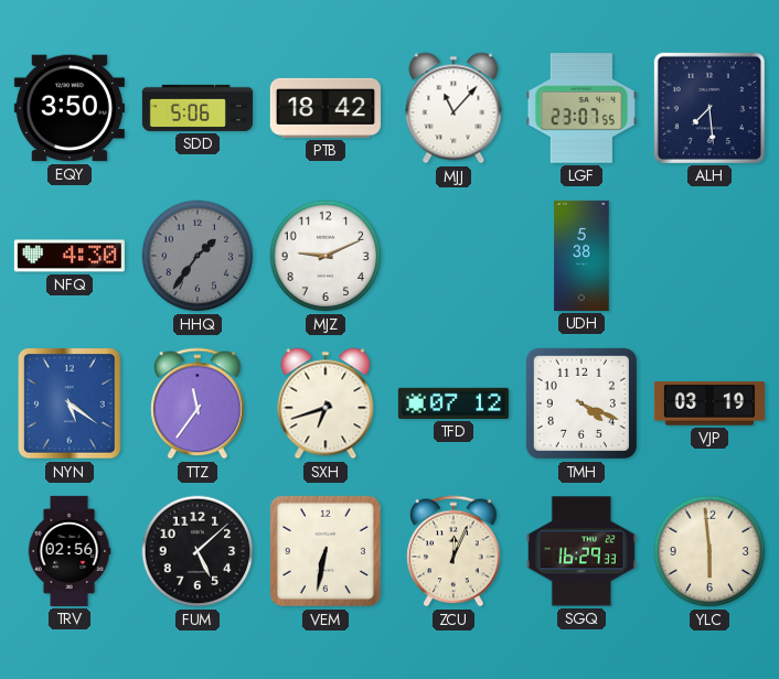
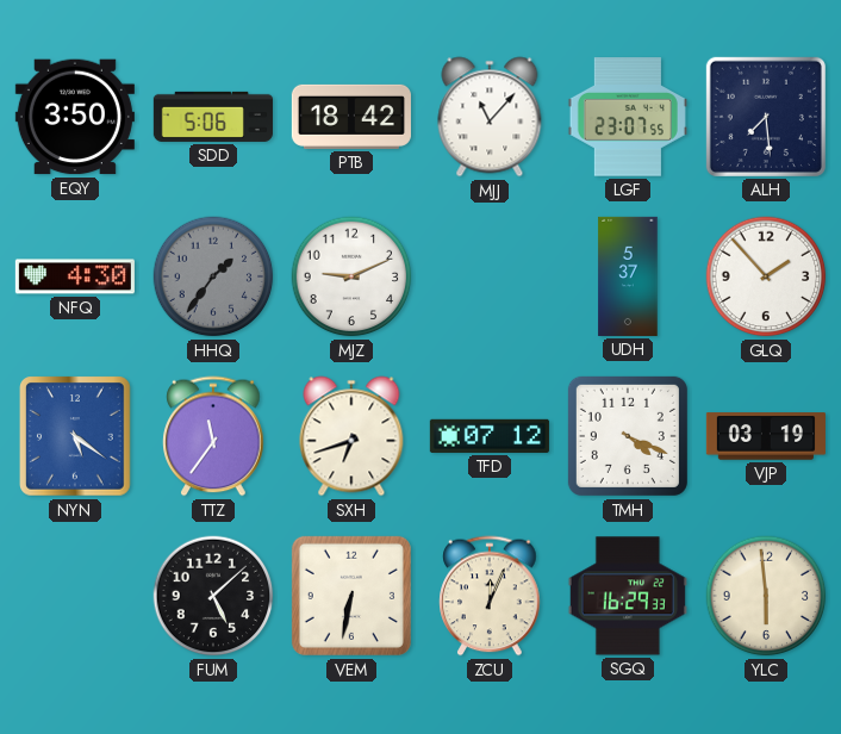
UDH: 5:38 -> 5:37
GLQ: none -> 1:53
TRV: 02:56 -> none
